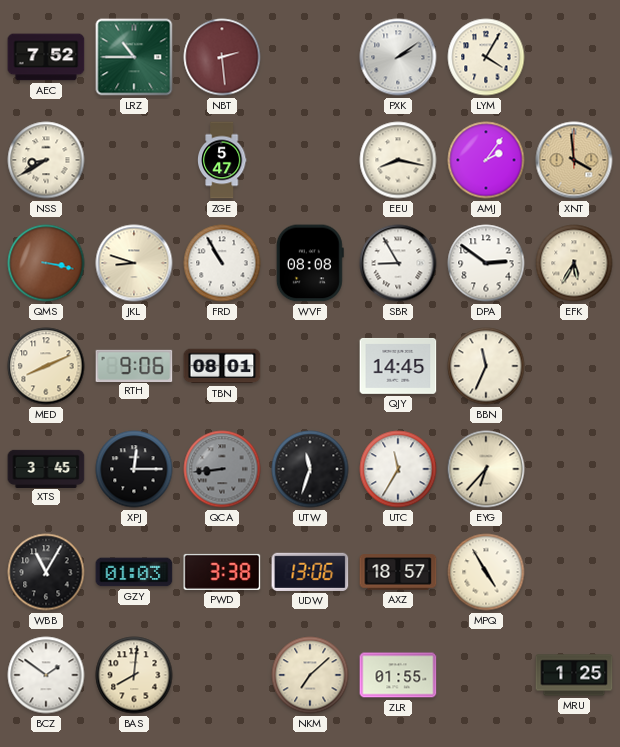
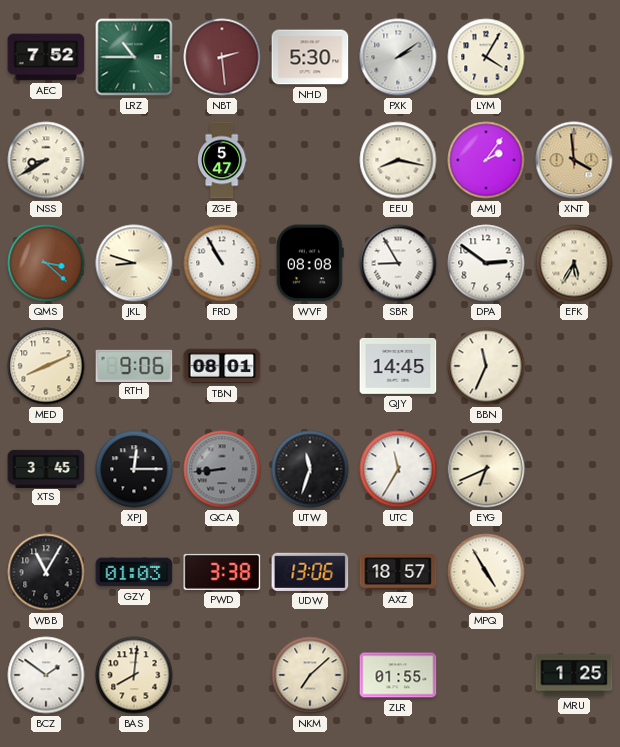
NHD: none -> 5:30
QMS: 3:17 -> 3:22
EYG: 6:37 -> 6:41
